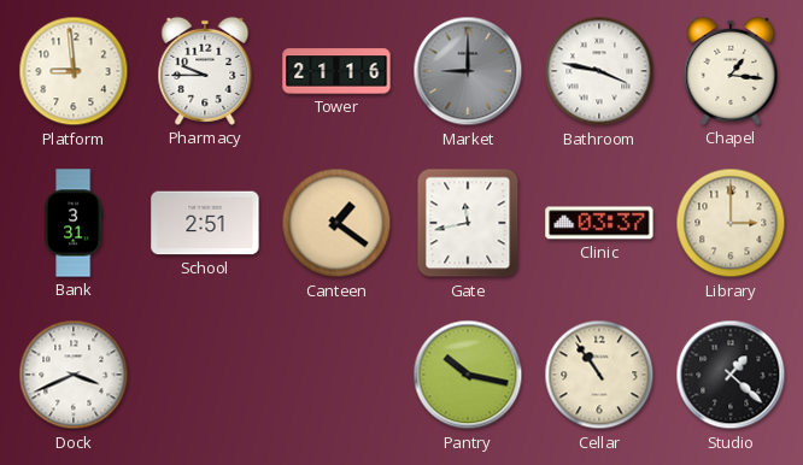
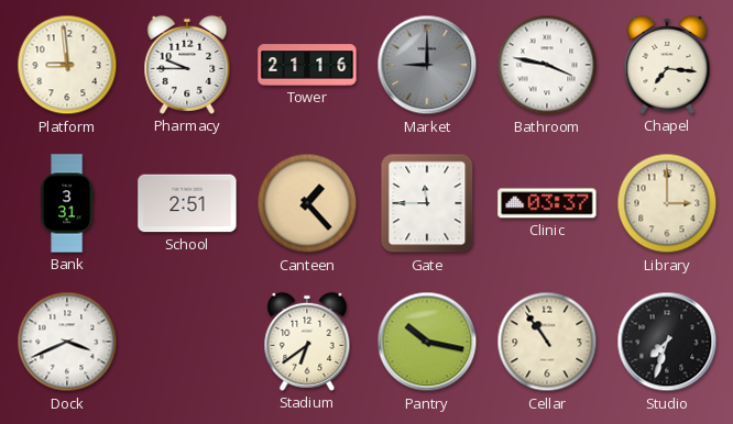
Chapel: 1:16 -> 7:16
Canteen: 1:21 -> 1:23
Gate: 11:43 -> 11:45
Stadium: none -> 6:39
Studio: 1:22 -> 7:33
